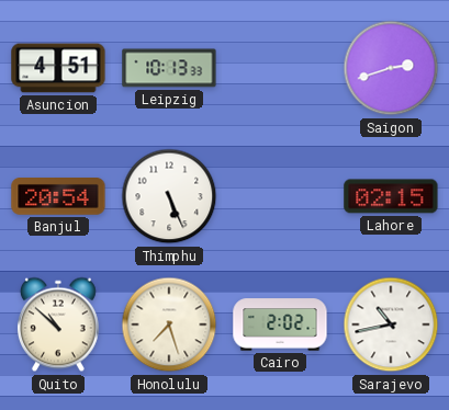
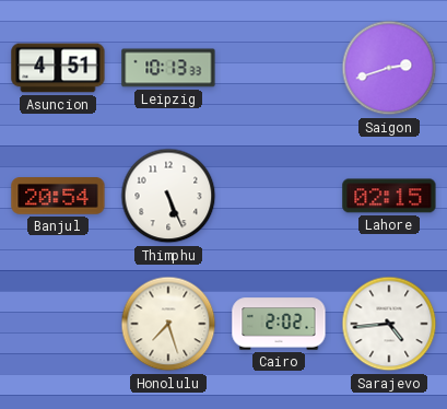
Quito: 10:52 -> none
Sarajevo: 10:43 -> 4:44
